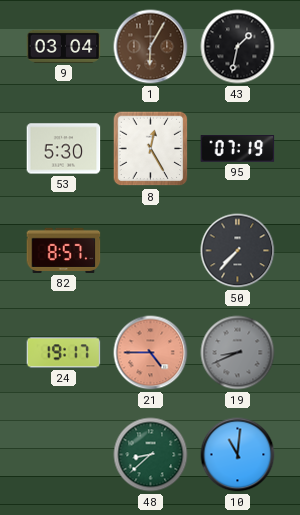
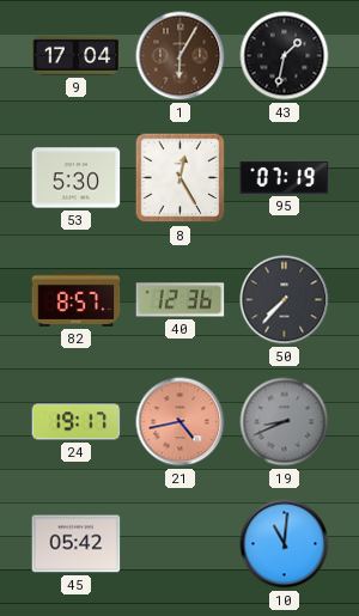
9: 03:04 -> 17:04
40: none -> 12:36
21: 4:45 -> 4:43
45: none -> 05:42
48: 8:38 -> none
